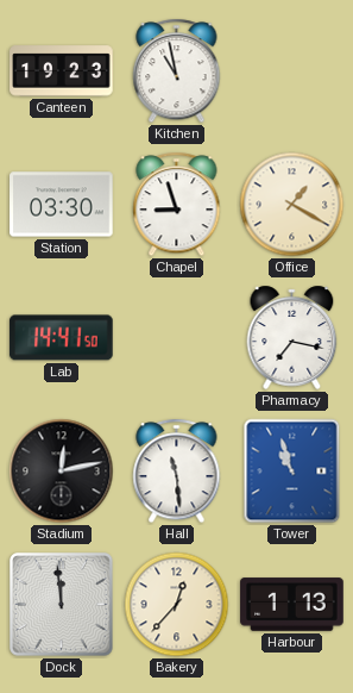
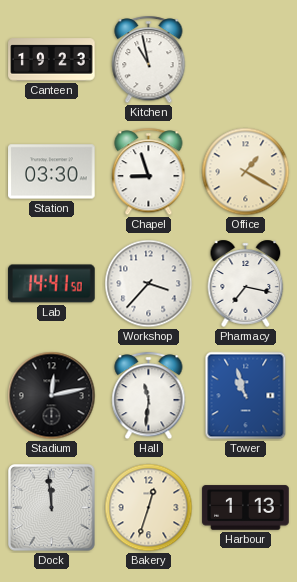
Workshop: none -> 3:37
Hall: 11:29 -> 11:31
Bakery: 12:37 -> 12:33
